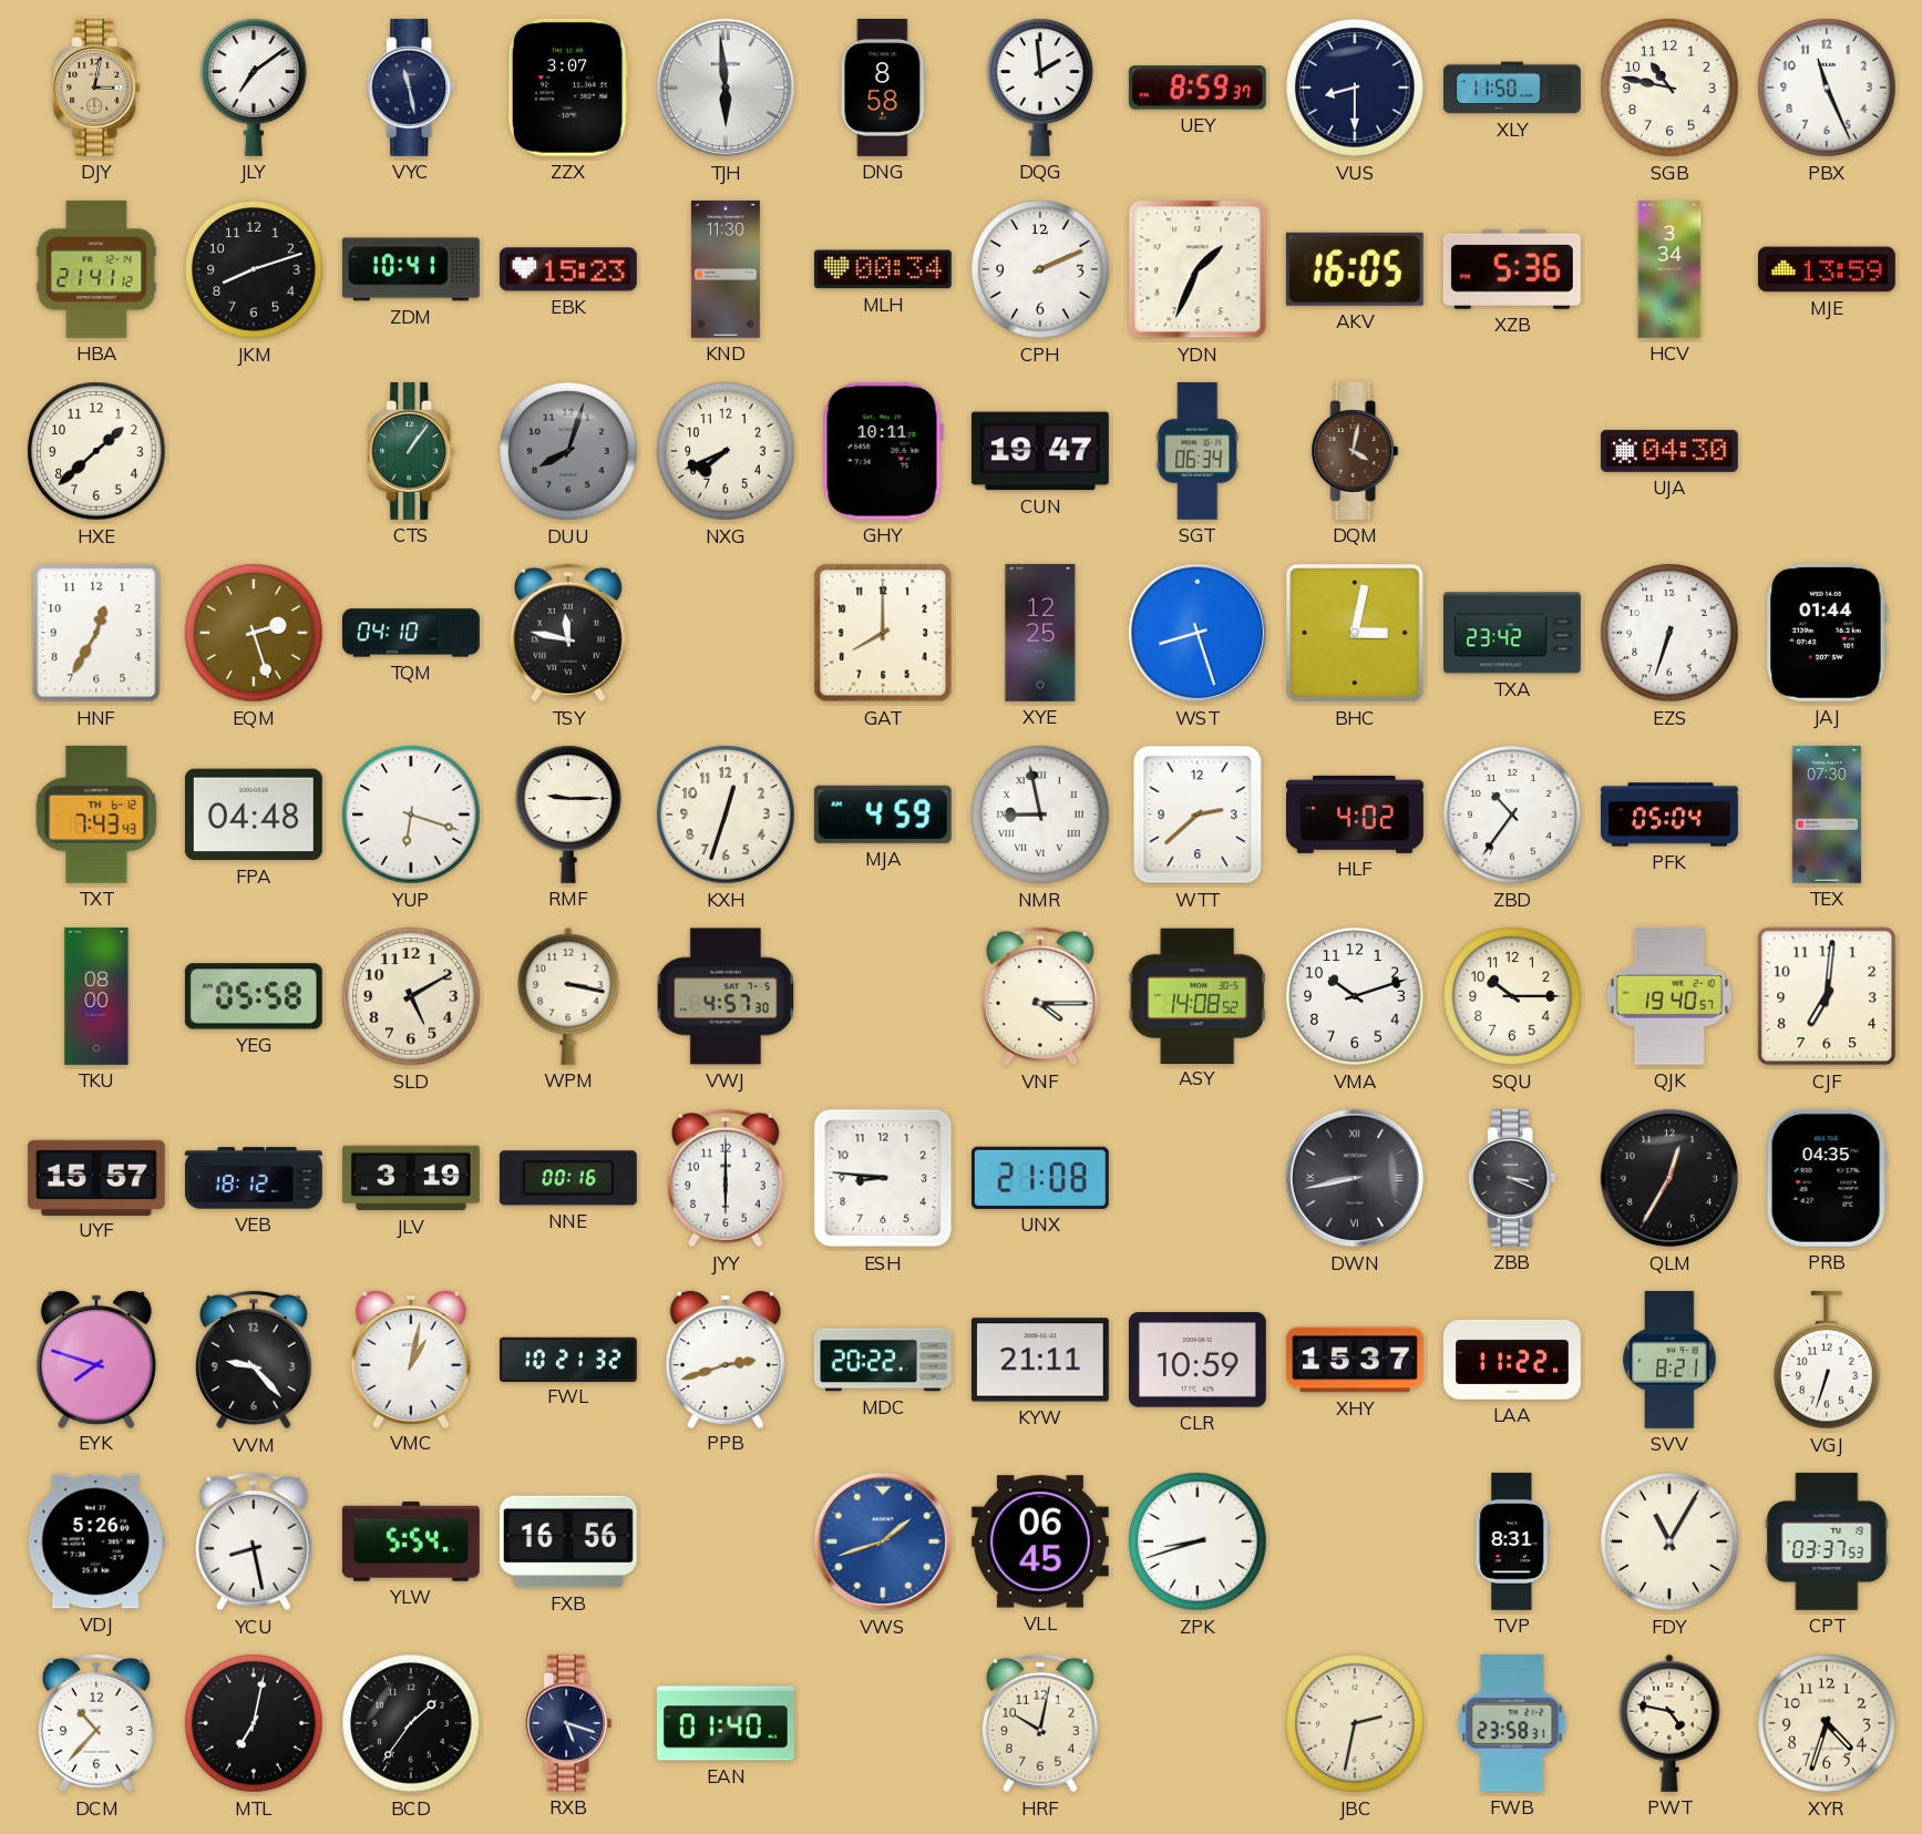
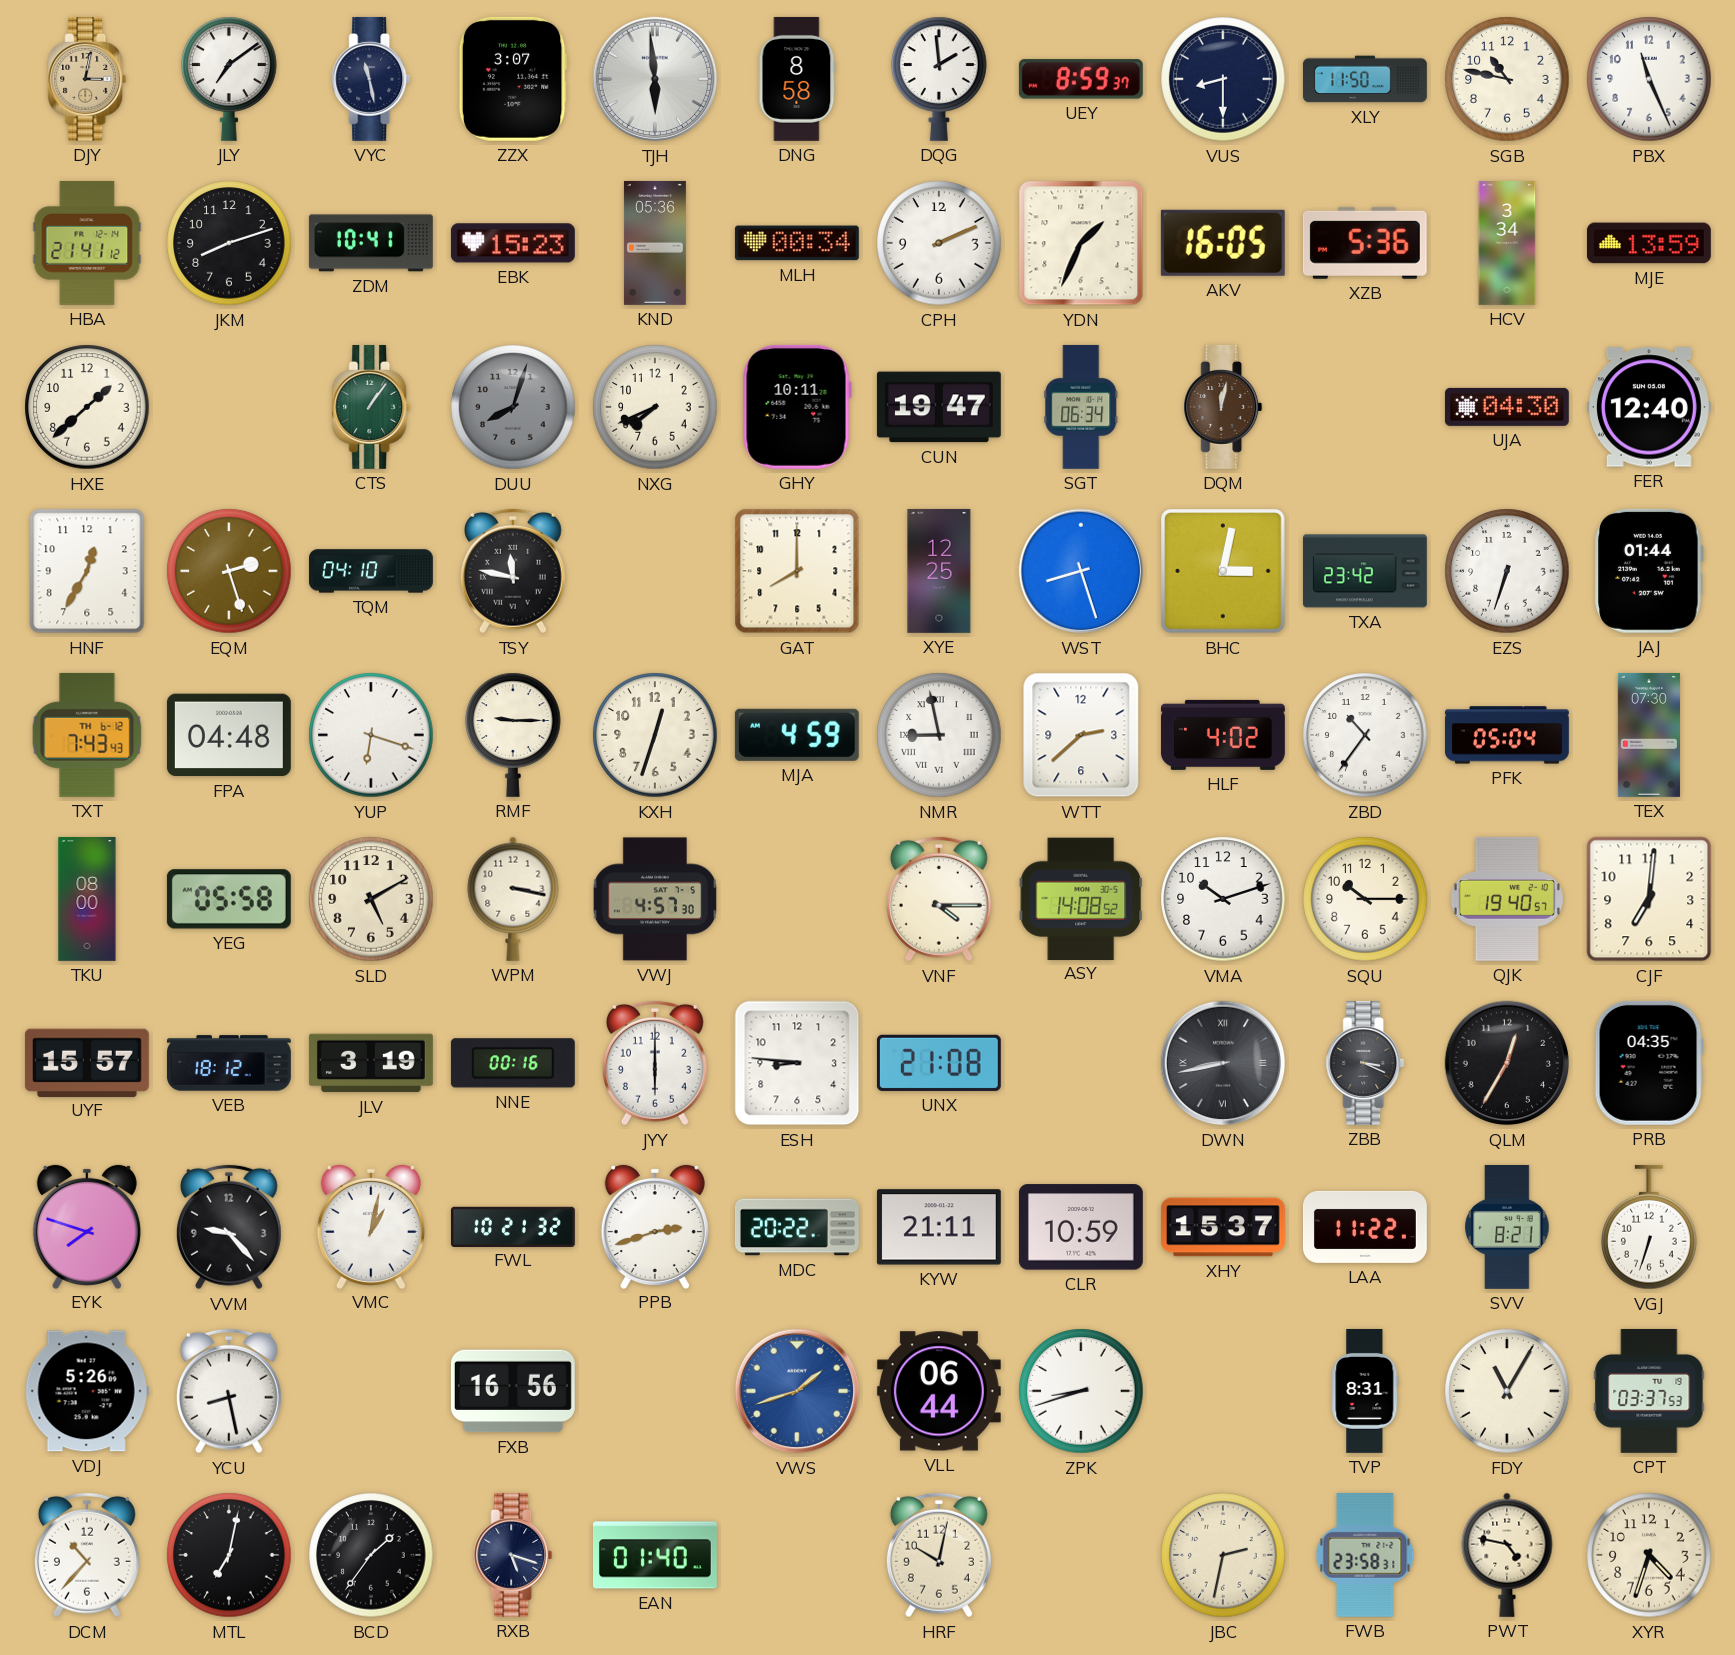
KND: 11:30 -> 05:36
DQM: 4:02 -> 12:02
FER: none -> 12:40
YLW: 5:54 -> none
VLL: 06:45 -> 06:44
